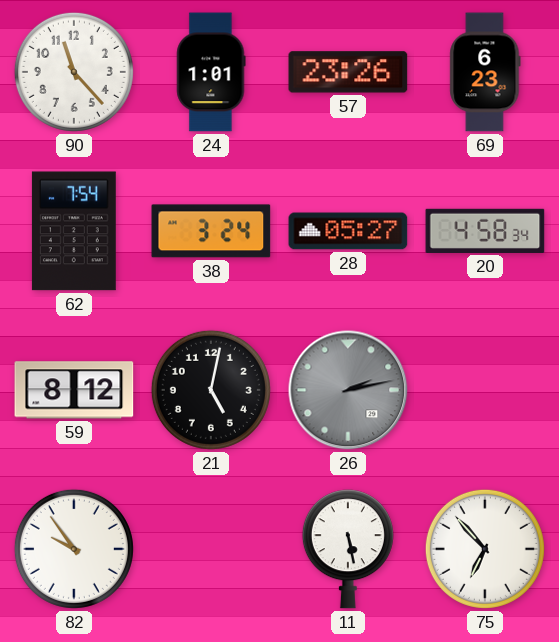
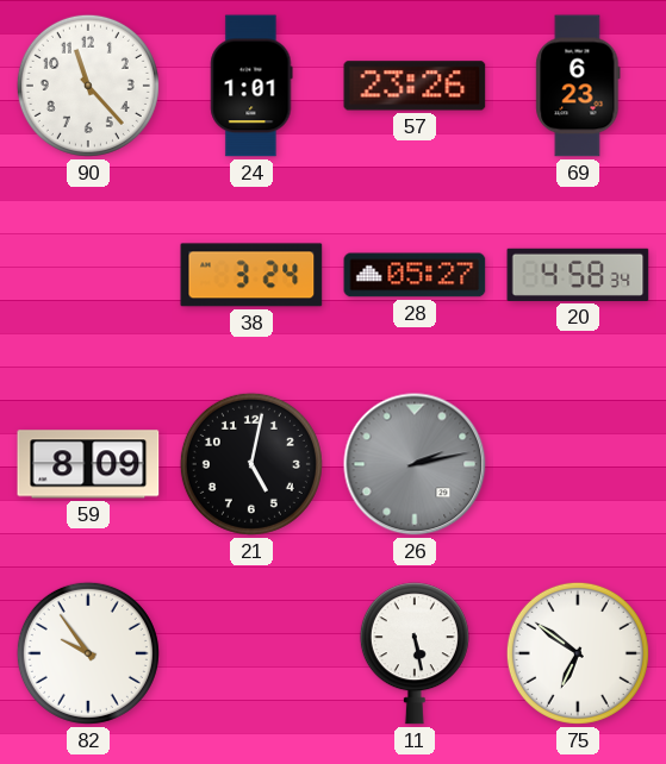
62: 7:54 -> none
59: 8:12 -> 8:09
75: 6:53 -> 6:51
